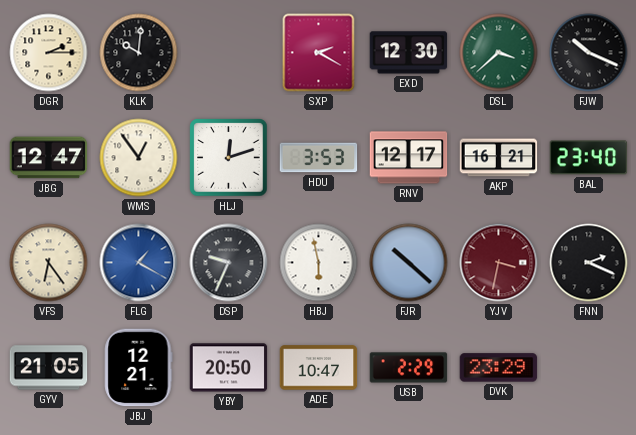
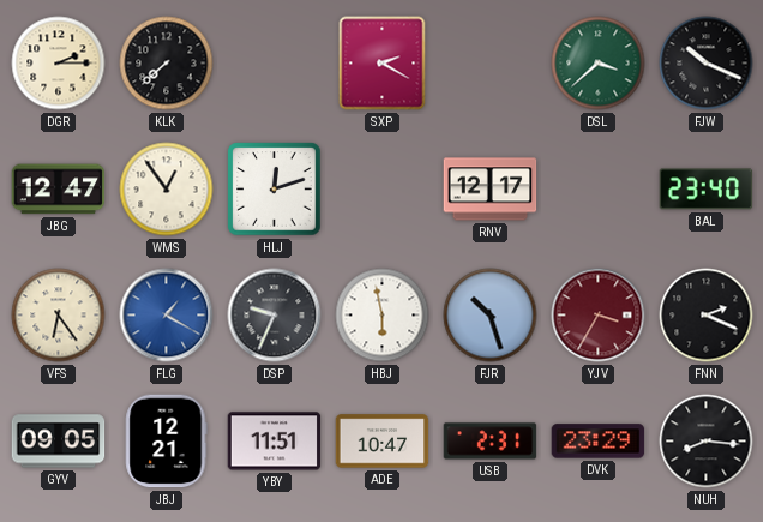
KLK: 10:01 -> 7:38
EXD: 12:30 -> none
HDU: 3:53 -> none
AKP: 16:21 -> none
FJR: 10:22 -> 10:27
YJV: 3:32 -> 3:35
GYV: 21:05 -> 09:05
YBY: 20:50 -> 11:51
USB: 2:29 -> 2:31
NUH: none -> 8:16
